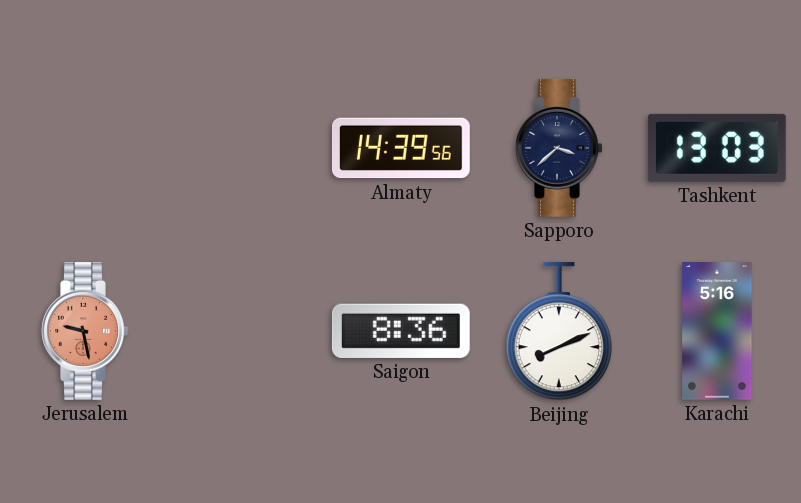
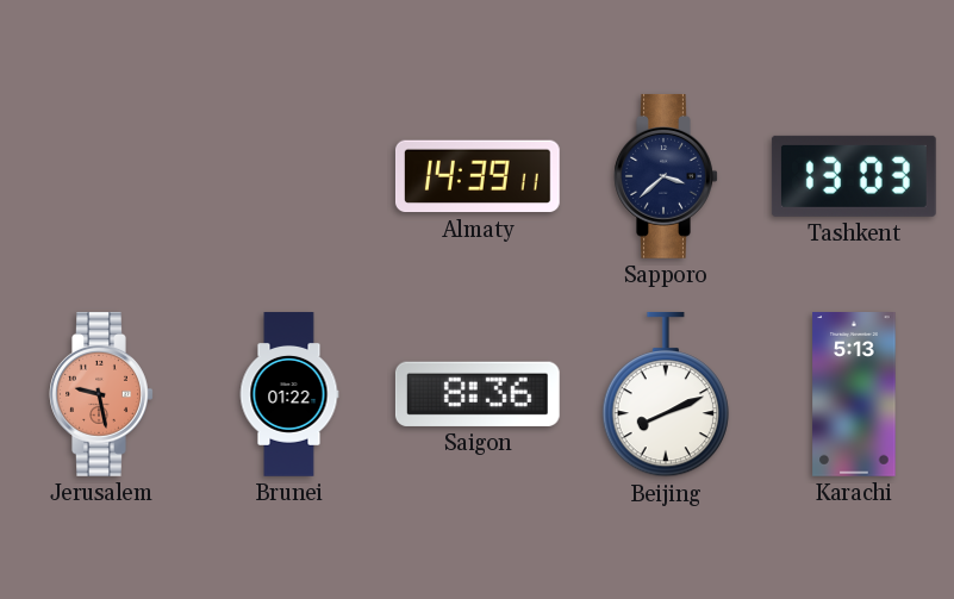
Almaty: 14:39:56 -> 14:39:11
Brunei: none -> 01:22
Karachi: 5:16 -> 5:13
